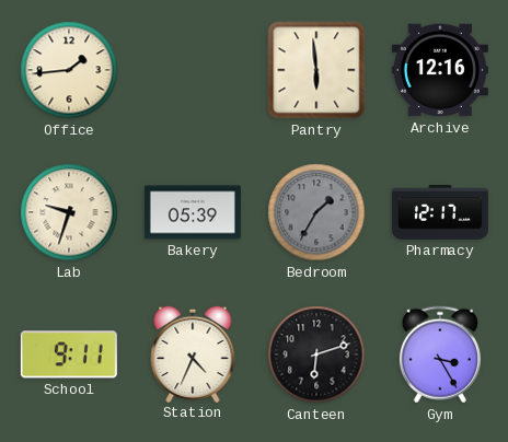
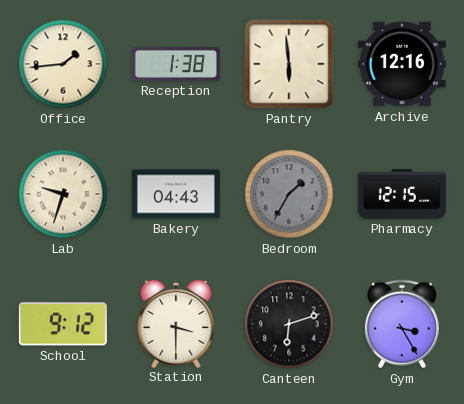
Reception: none -> 1:38
Bakery: 05:39 -> 04:43
Pharmacy: 12:17 -> 12:15
School: 9:11 -> 9:12
Station: 4:34 -> 3:30
